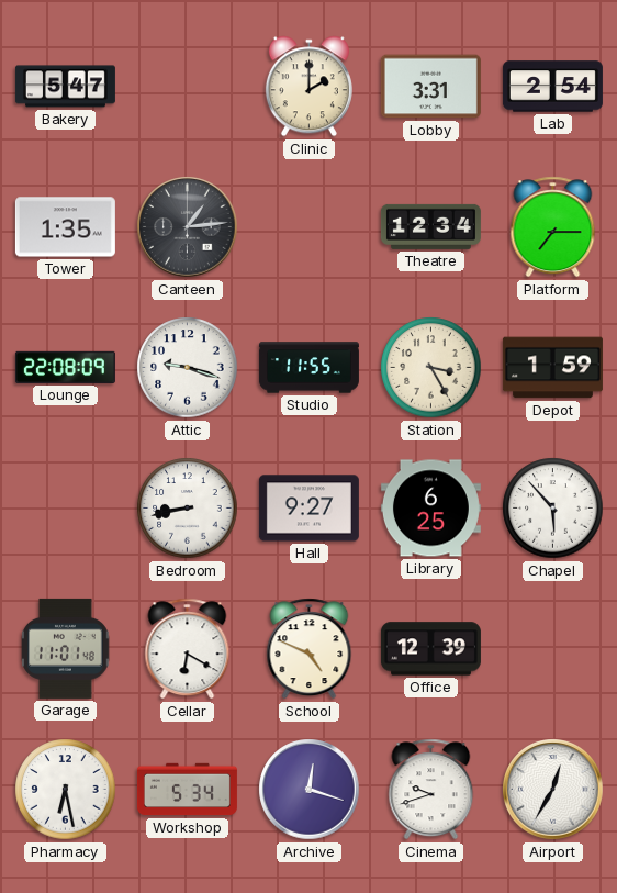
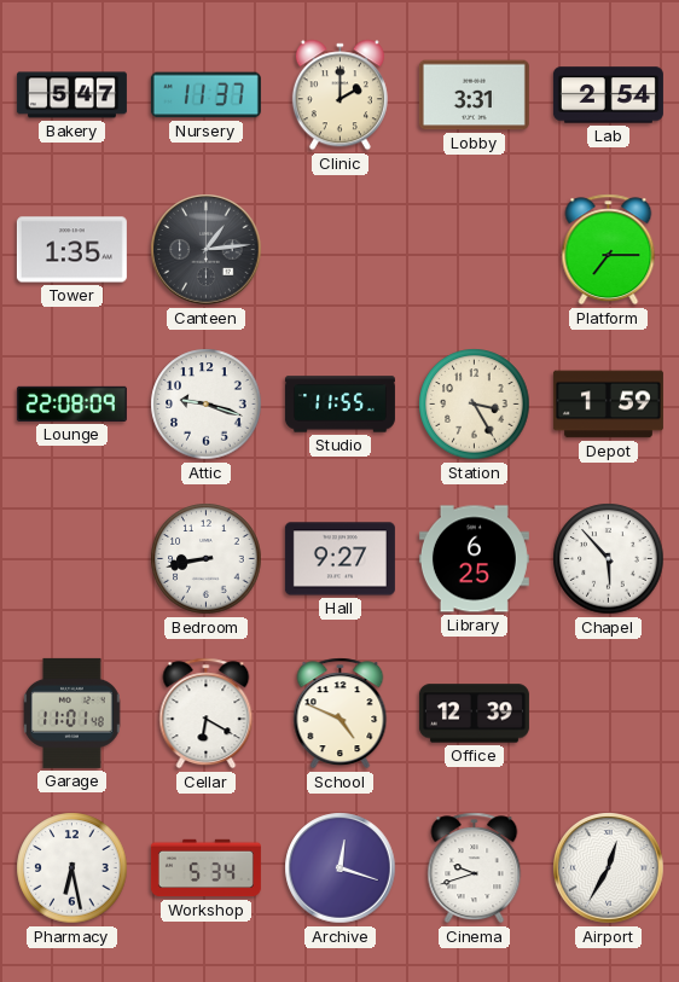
Nursery: none -> 11:37
Theatre: 12:34 -> none
